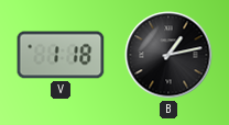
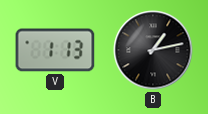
V: 1:18 -> 1:13
